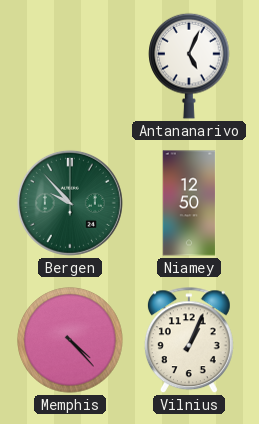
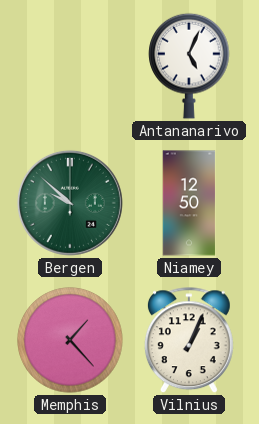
Bergen: 9:53 -> 9:52
Memphis: 4:23 -> 1:23
